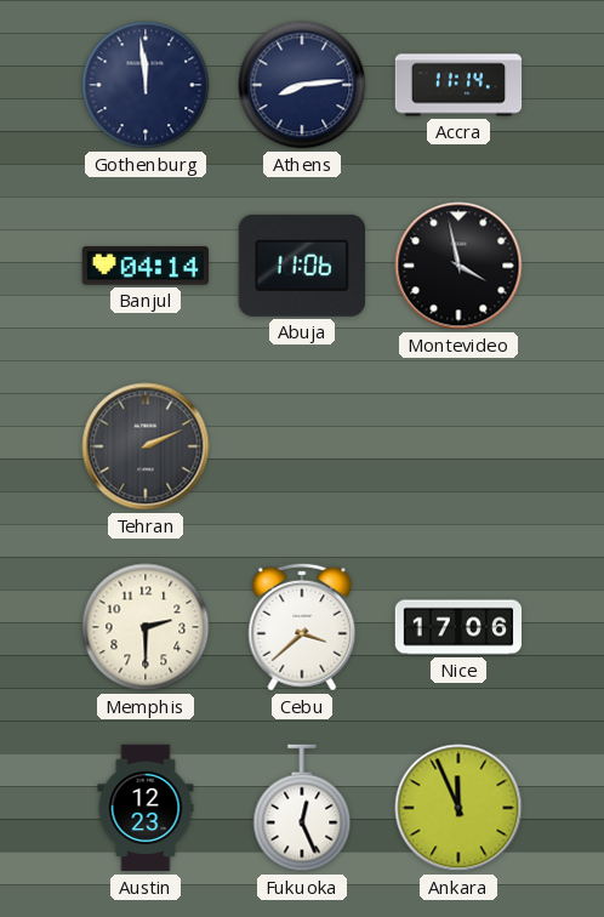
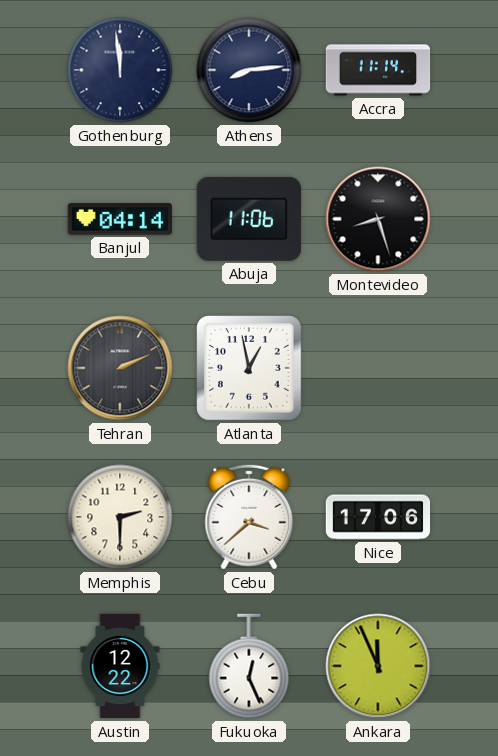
Montevideo: 3:58 -> 8:27
Atlanta: none -> 12:58
Austin: 12:23 -> 12:22
